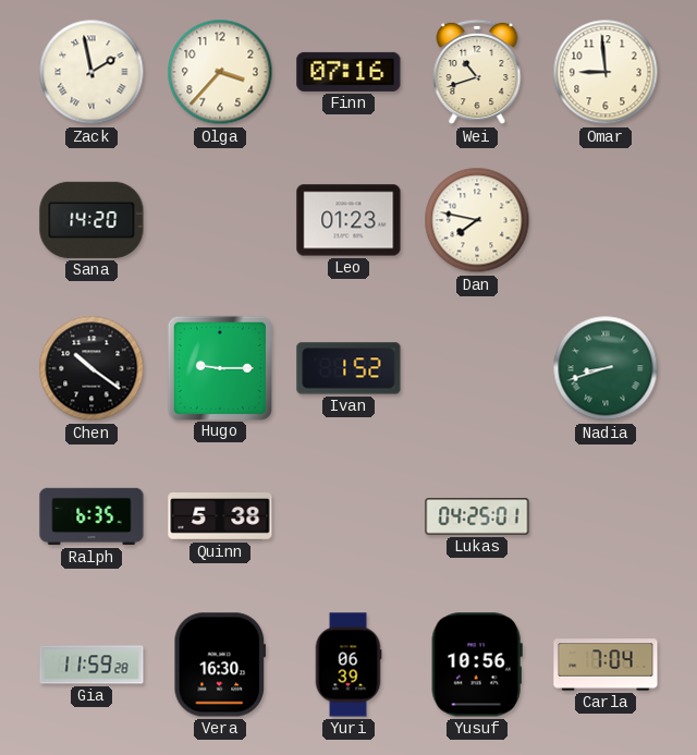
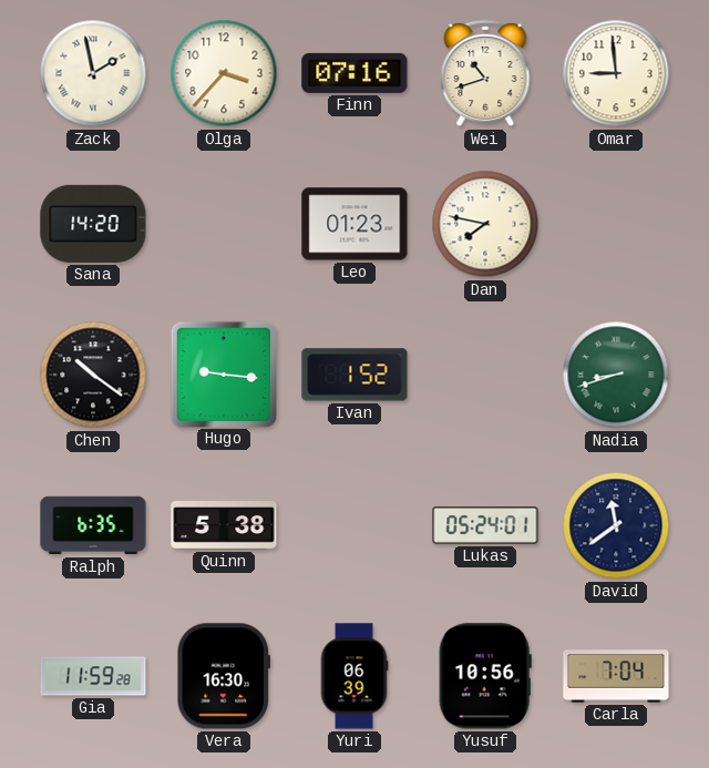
Hugo: 9:15 -> 9:16
Lukas: 04:25 -> 05:24
David: none -> 11:39
